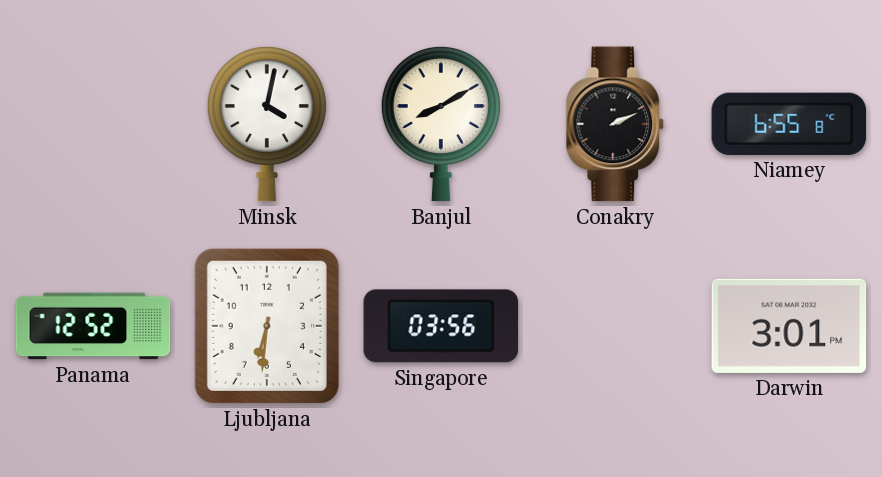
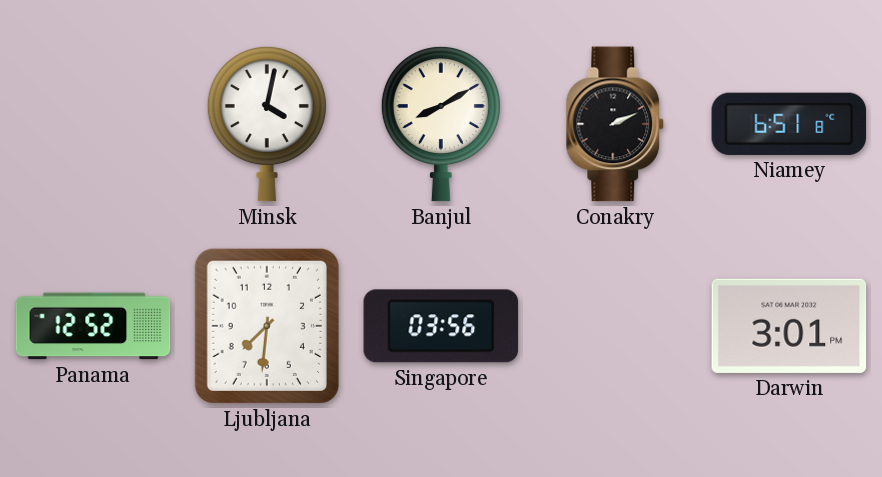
Niamey: 6:55 -> 6:51
Ljubljana: 6:31 -> 7:31
